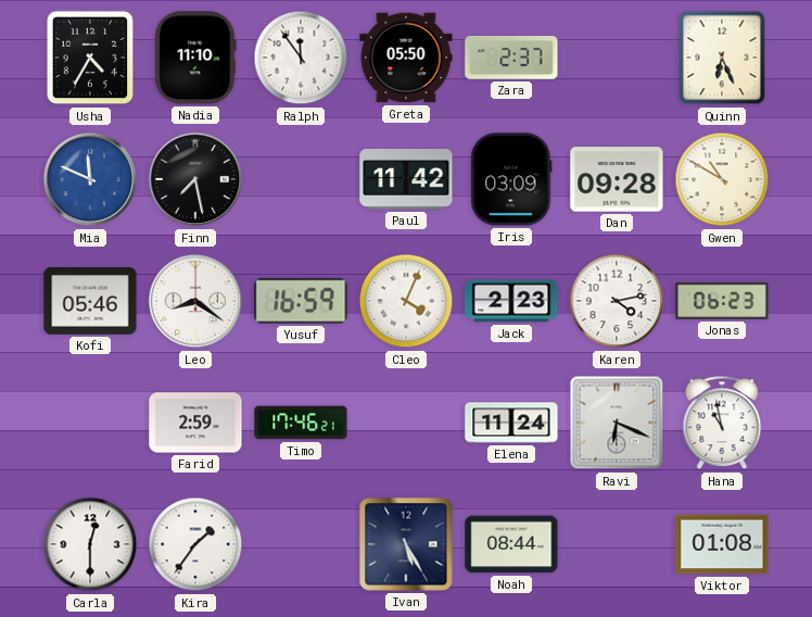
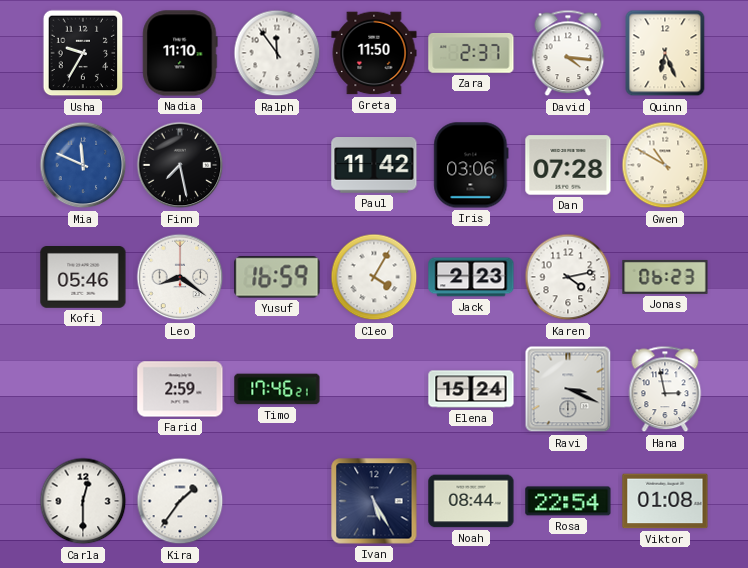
Usha: 4:35 -> 9:35
Greta: 05:50 -> 11:50
David: none -> 4:16
Iris: 03:09 -> 03:06
Dan: 09:28 -> 07:28
Cleo: 4:04 -> 4:05
Elena: 11:24 -> 15:24
Ravi: 6:19 -> 3:19
Hana: 10:58 -> 2:58
Rosa: none -> 22:54
